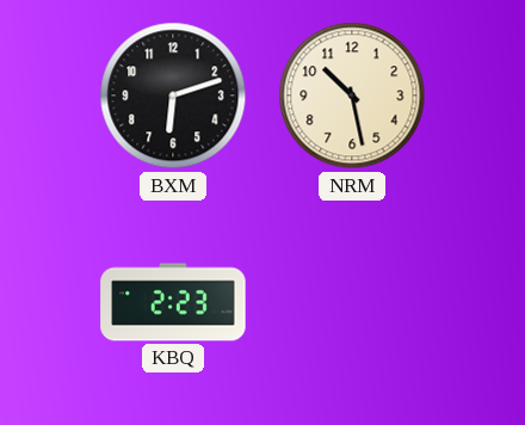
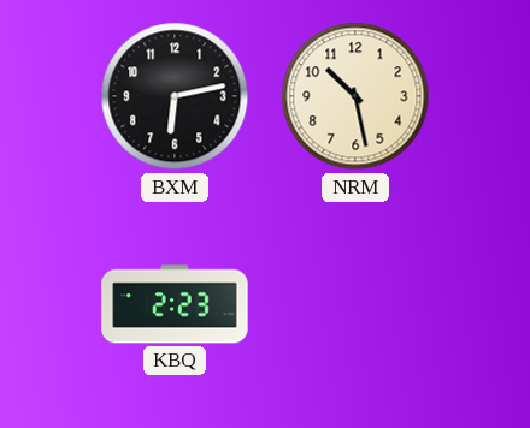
BXM: 6:12 -> 6:13
